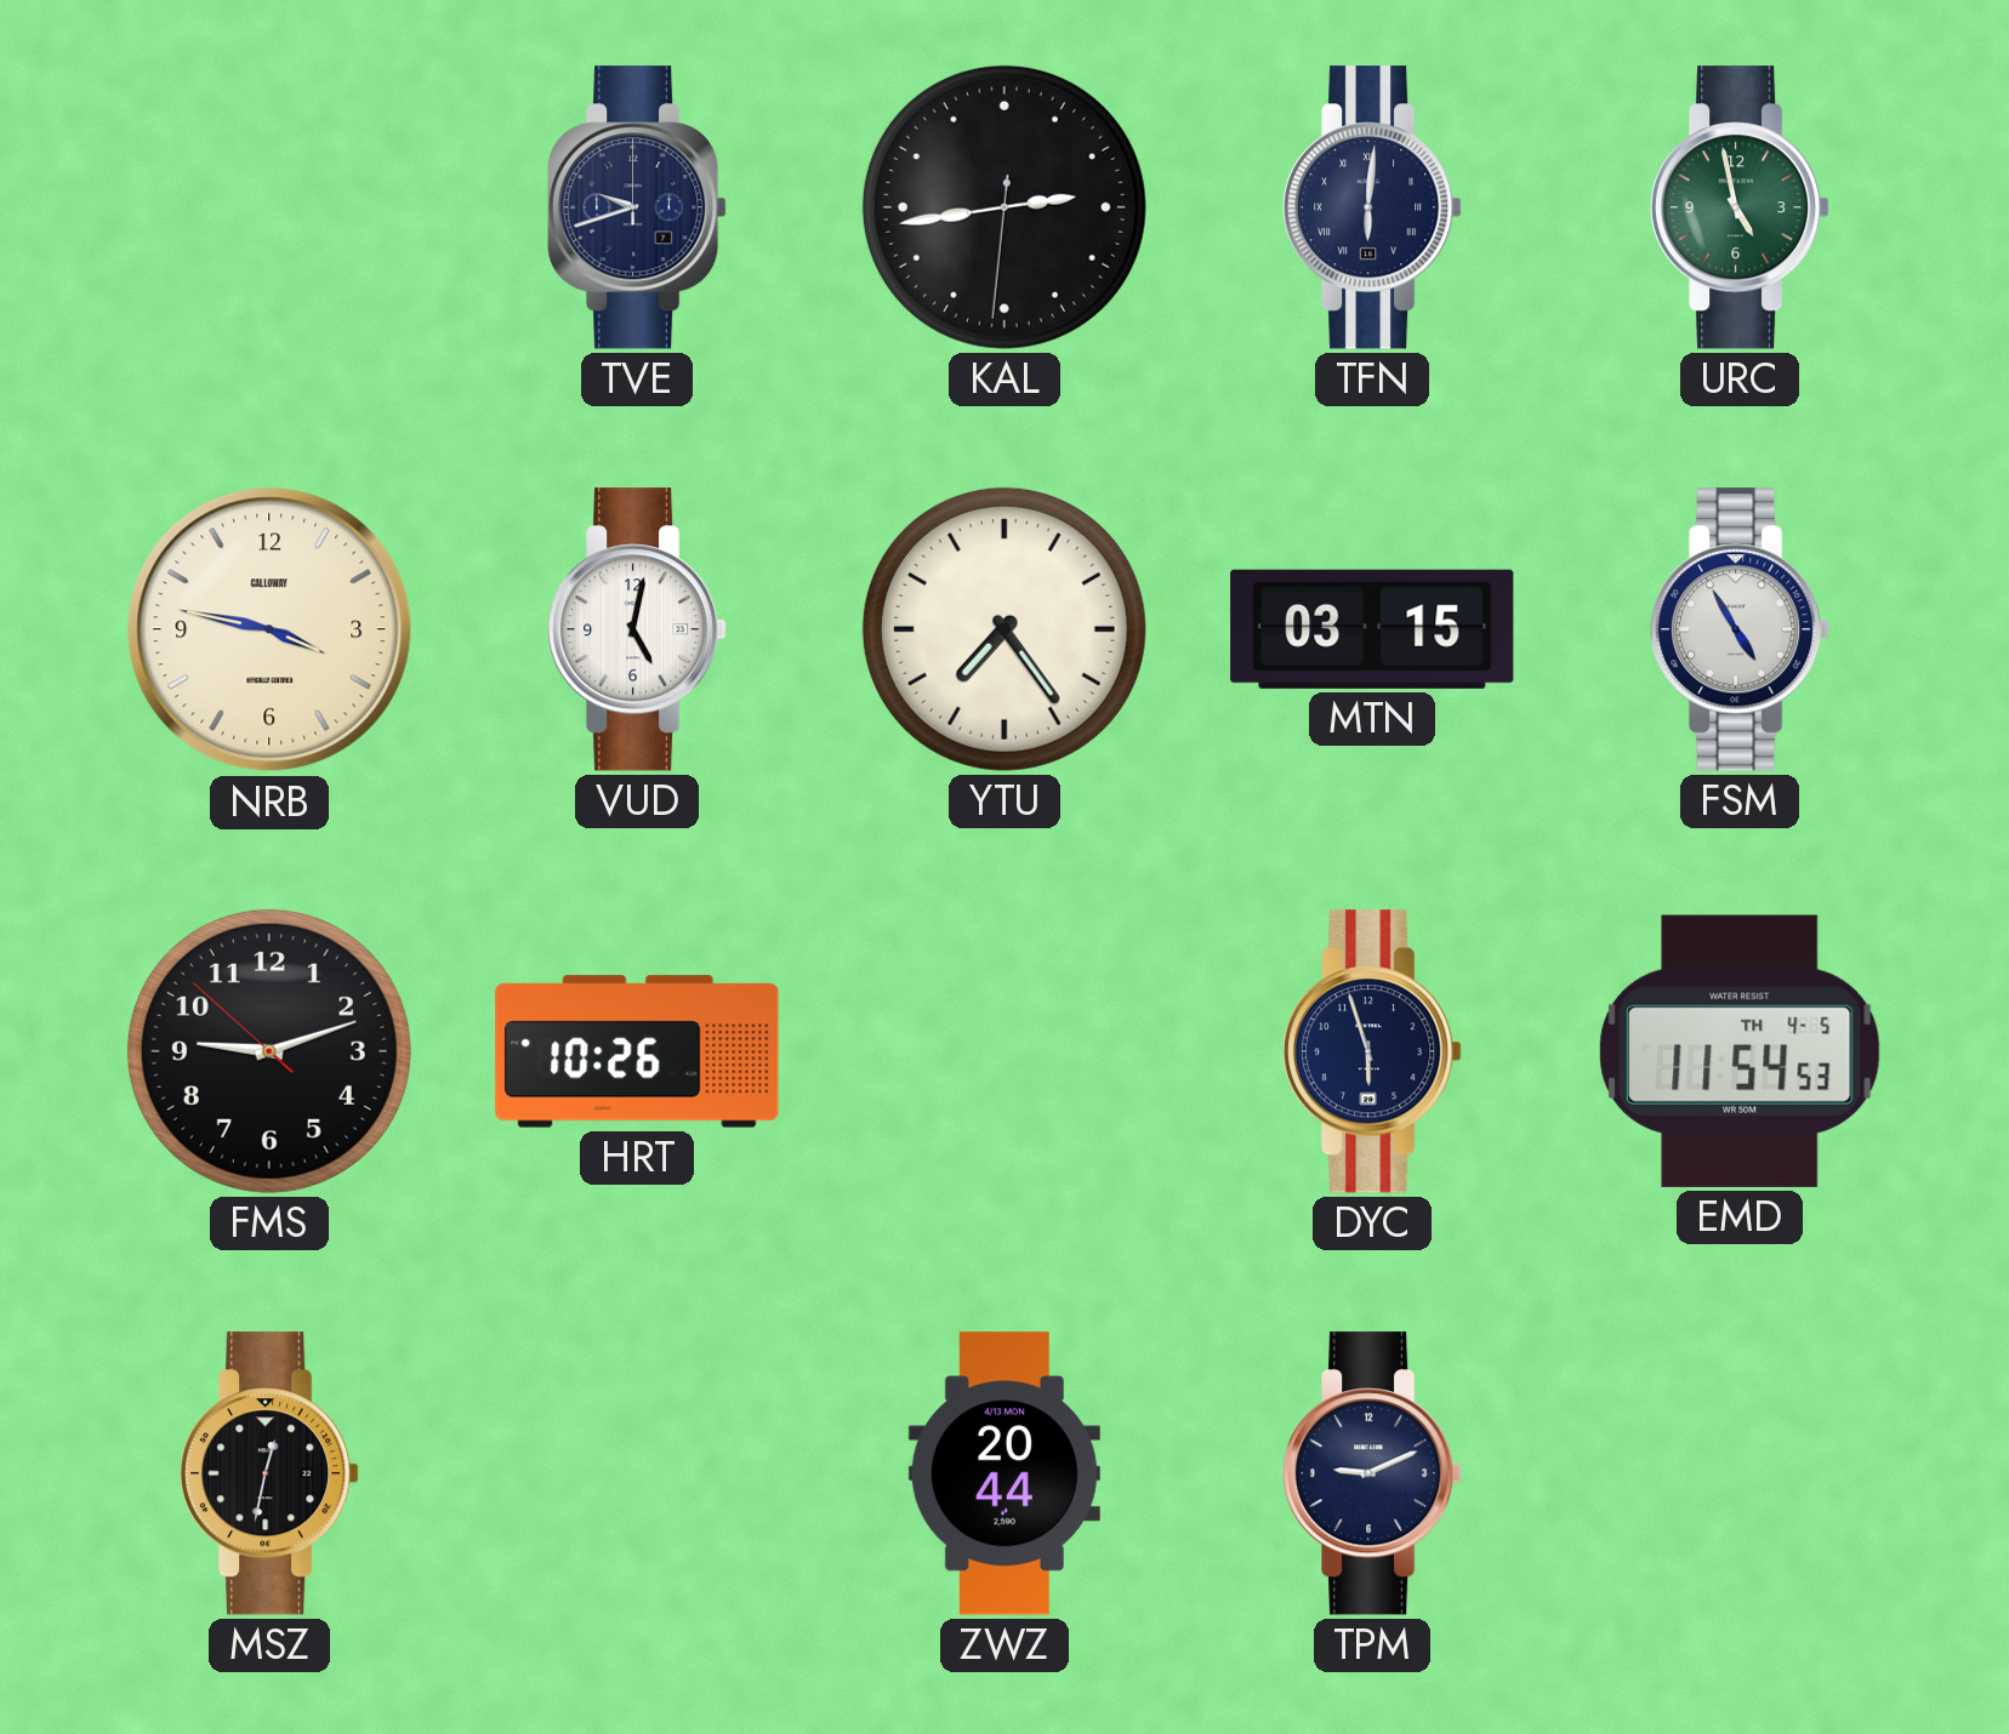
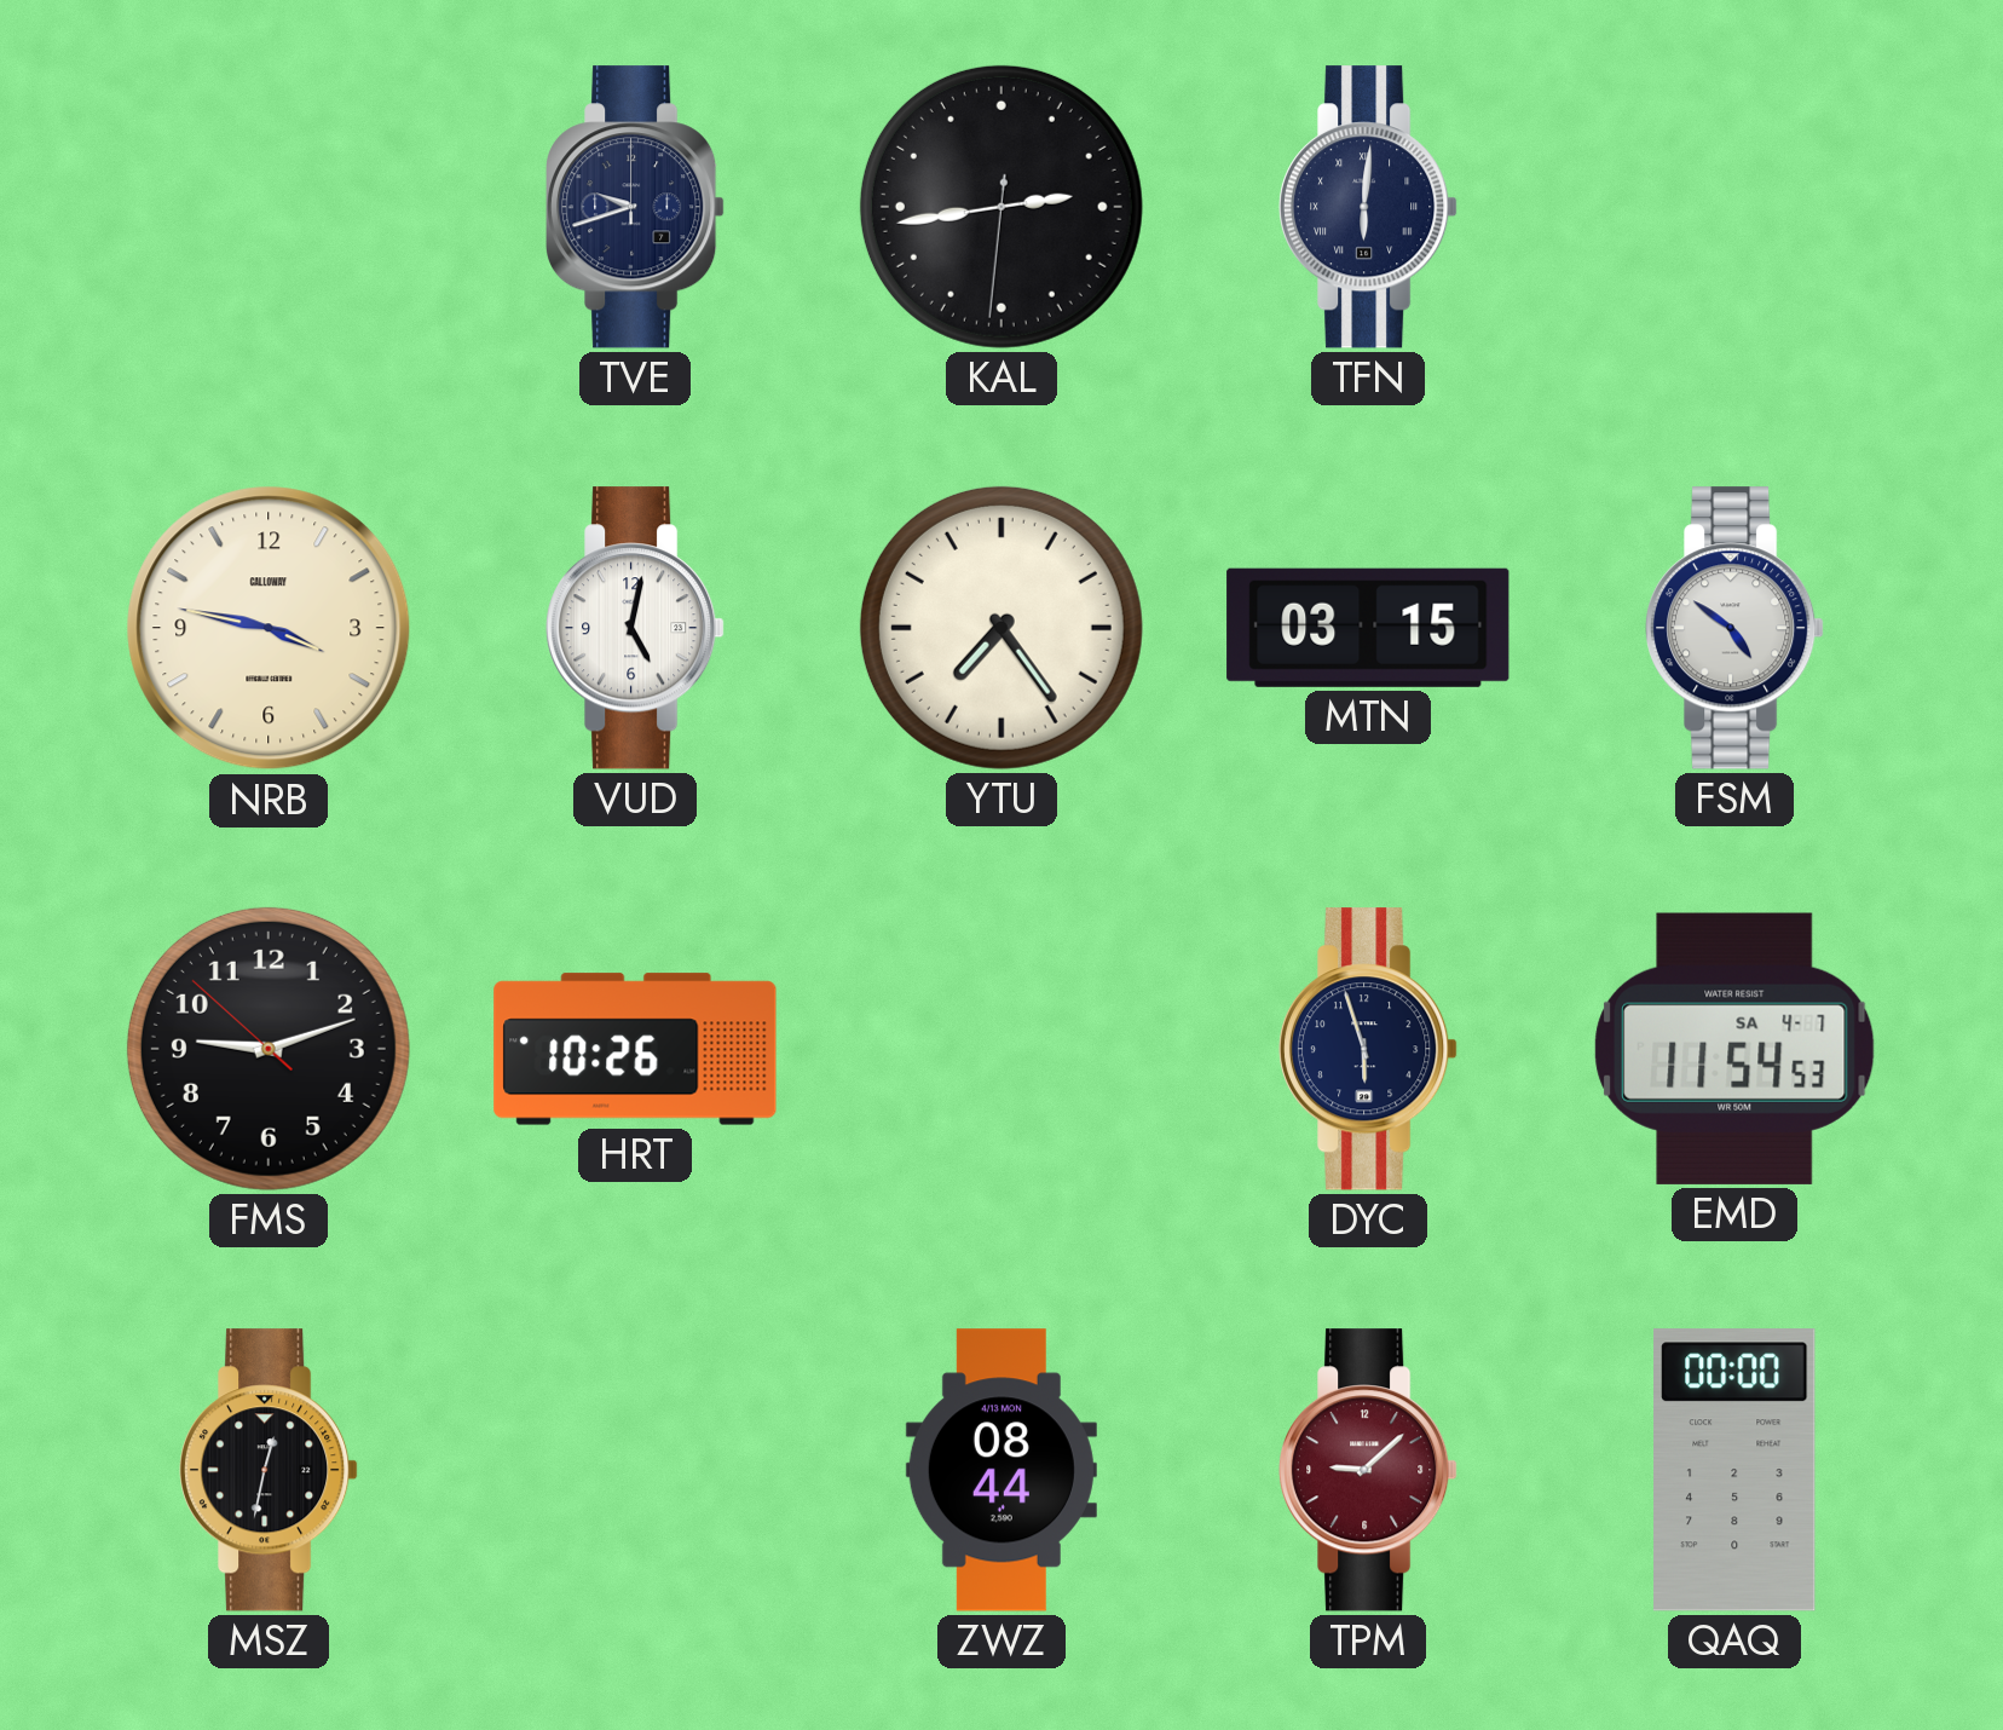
URC: 4:58 -> none
FSM: 4:55 -> 4:51
EMD date: TH 4-5 -> SA 4-7
ZWZ: 20:44 -> 08:44
TPM: 9:11 -> 9:08
TPM dial: navy -> burgundy
QAQ: none -> 00:00
